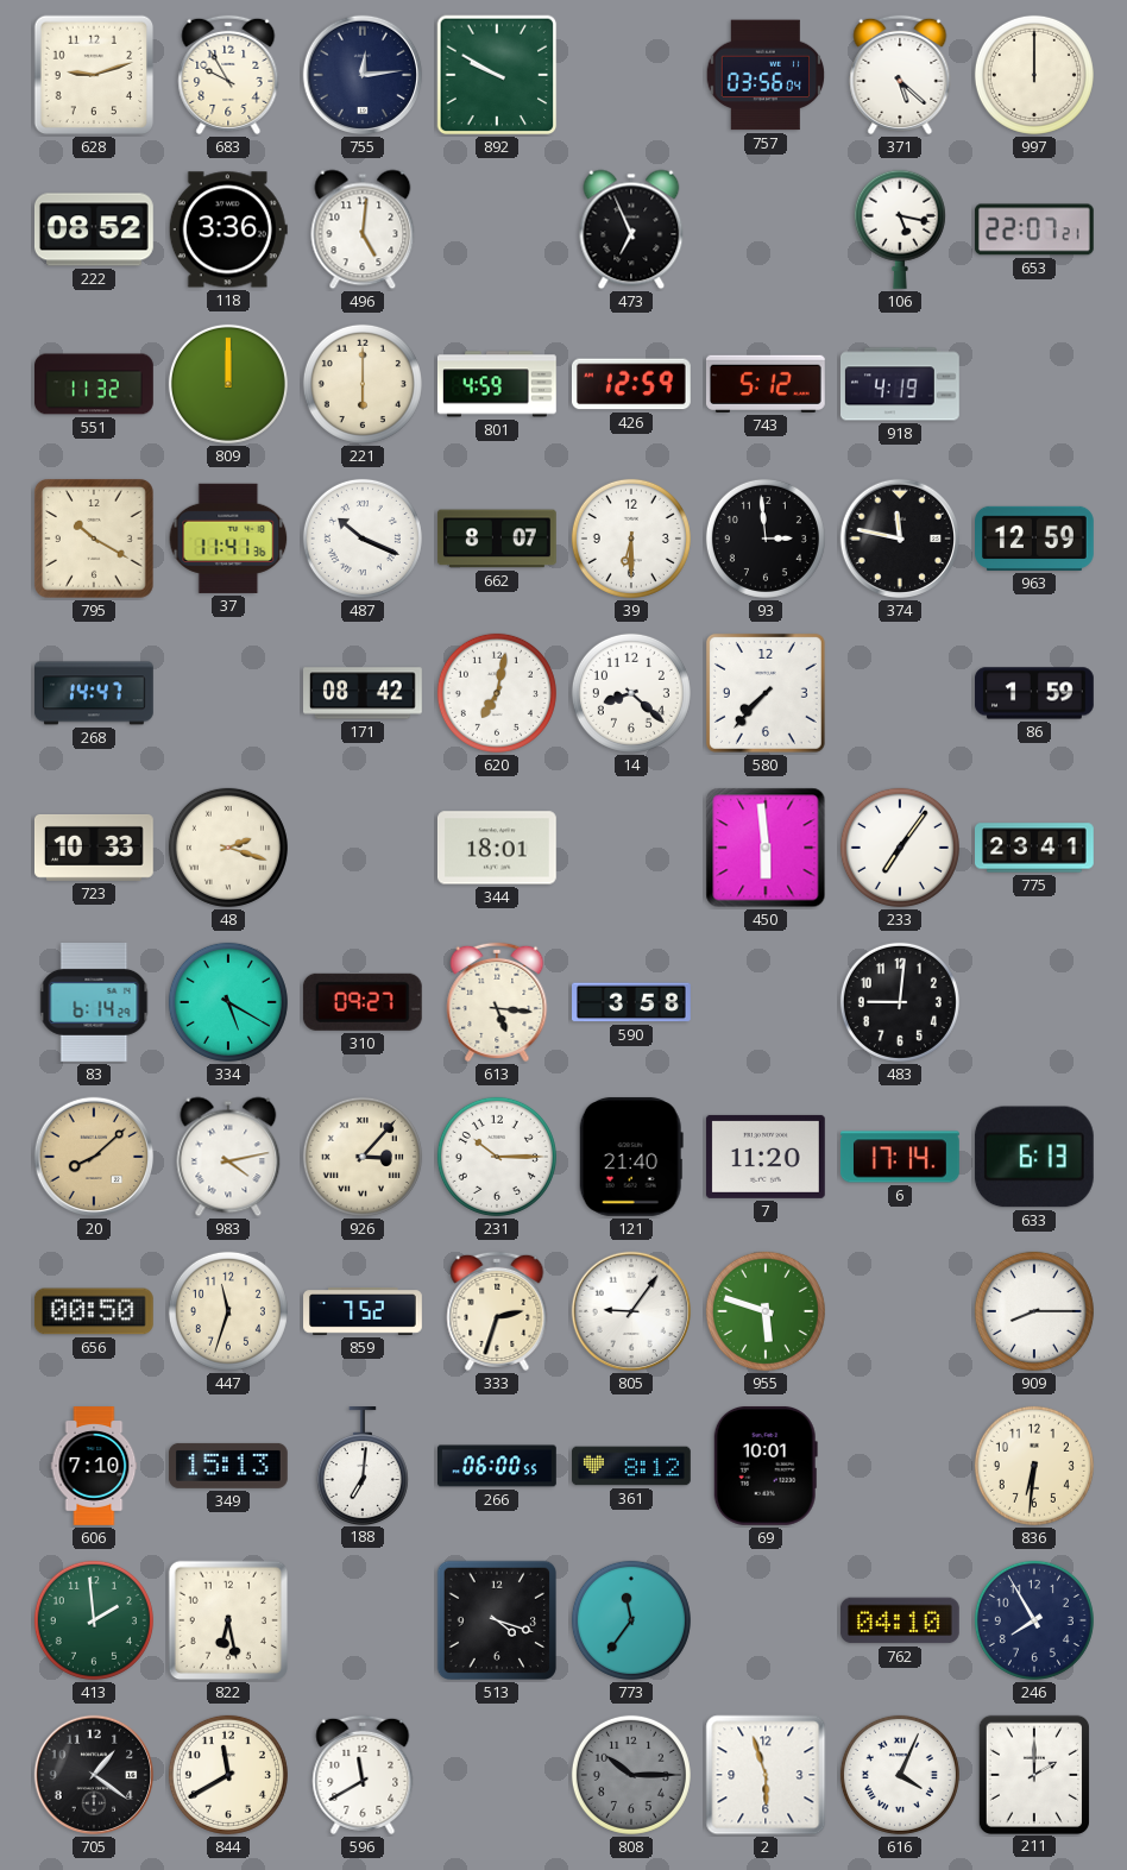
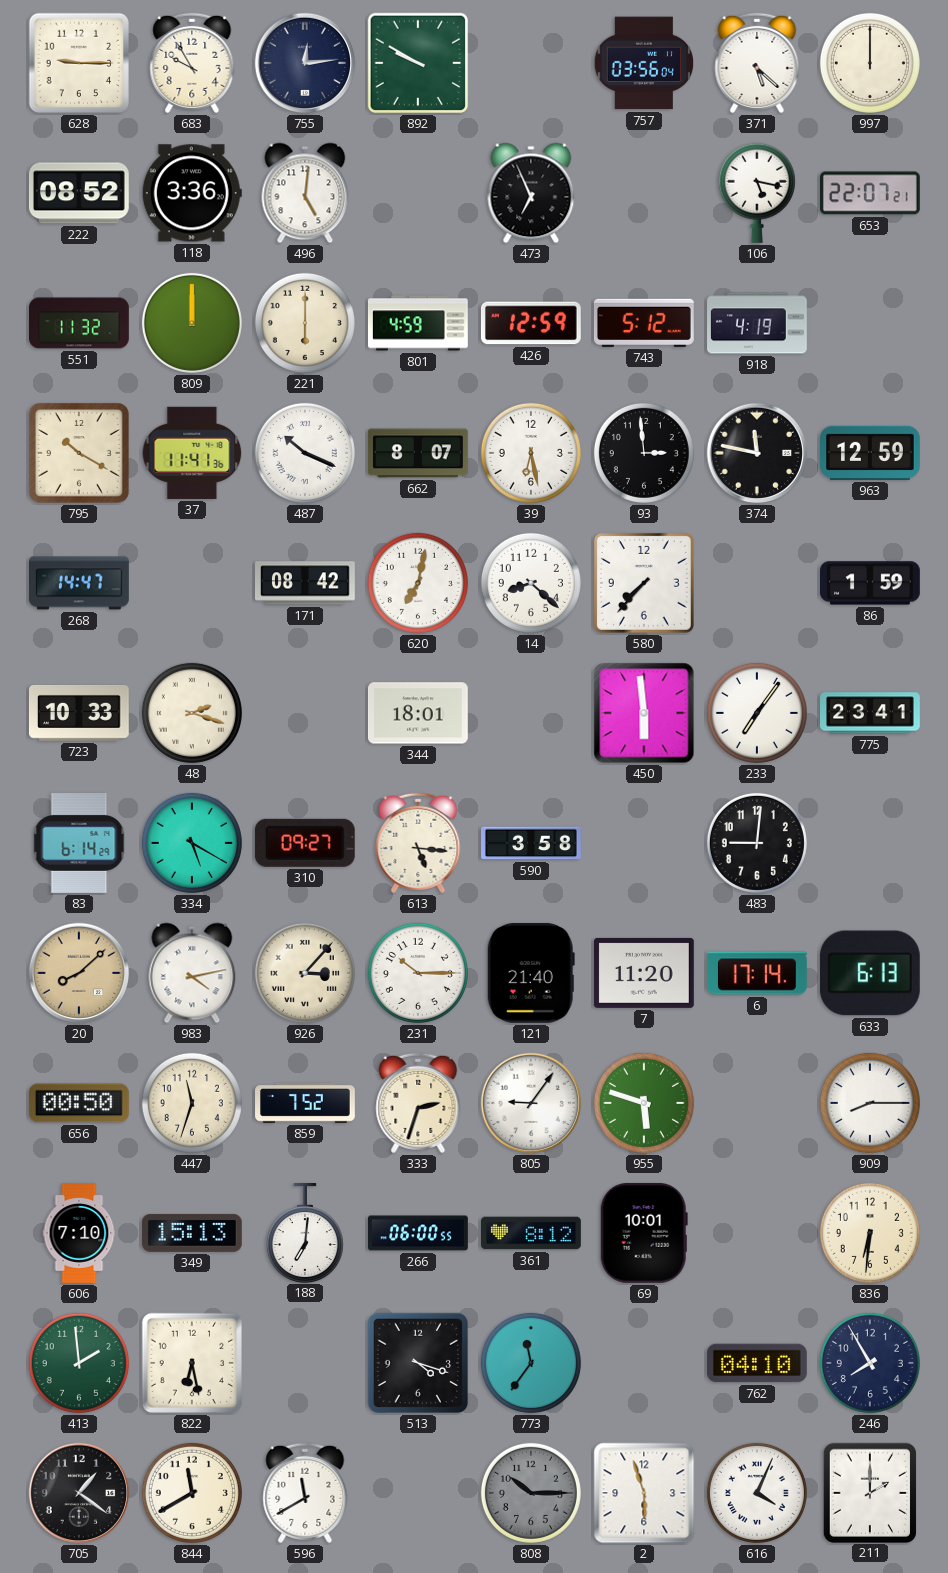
628: 9:12 -> 9:15
39: 6:30 -> 6:28
